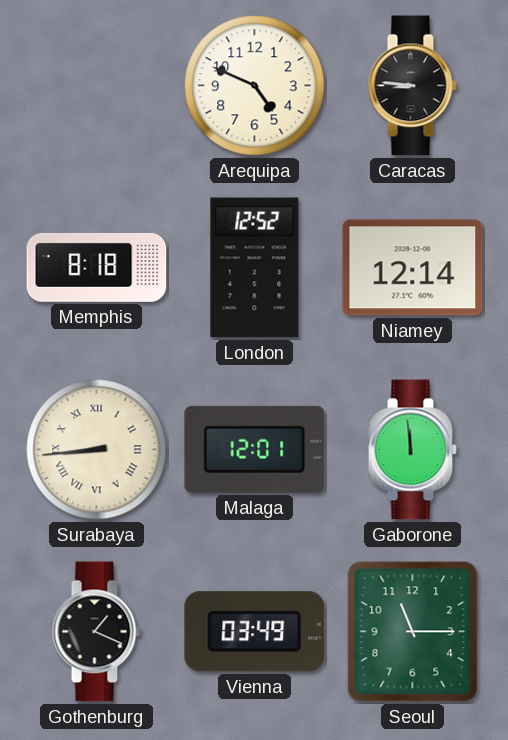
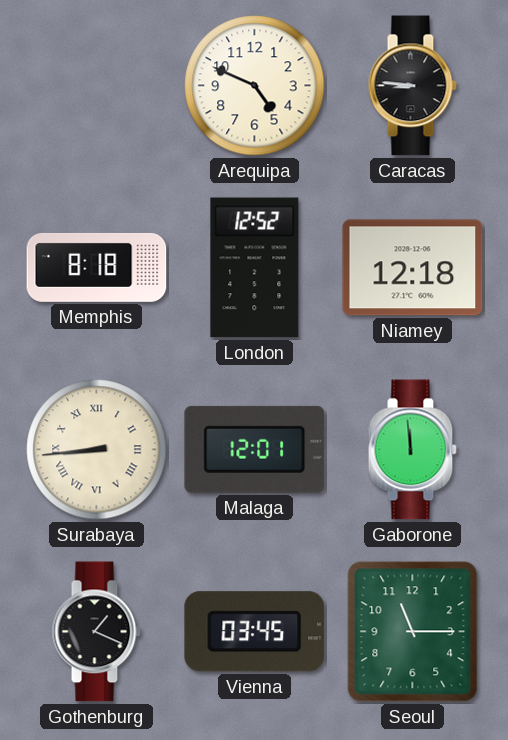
Niamey: 12:14 -> 12:18
Vienna: 03:49 -> 03:45
